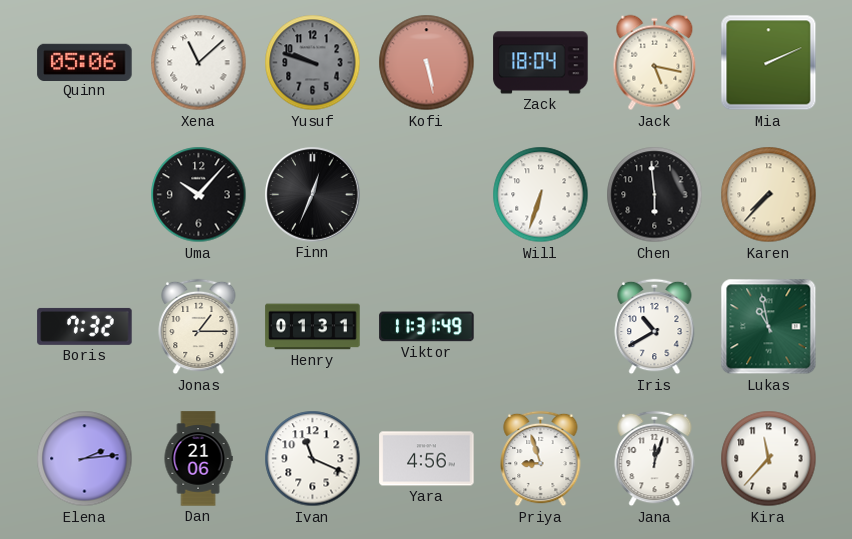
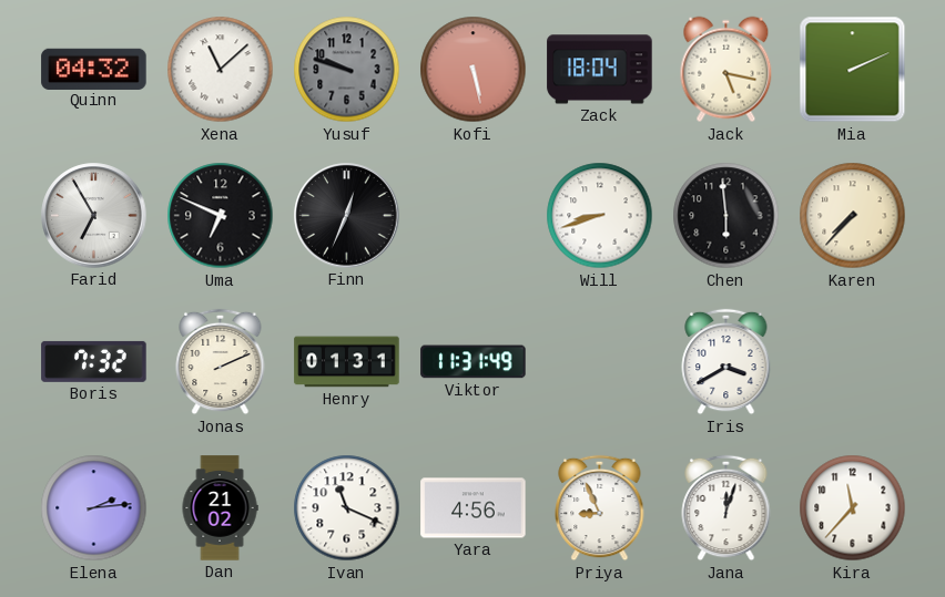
Quinn: 05:06 -> 04:32
Farid: none -> 6:55
Uma: 10:07 -> 6:49
Will: 6:33 -> 8:42
Jonas: 1:15 -> 2:11
Iris: 10:40 -> 3:40
Lukas: 10:58 -> none
Dan: 21:06 -> 21:02
Priya: 8:57 -> 8:56
